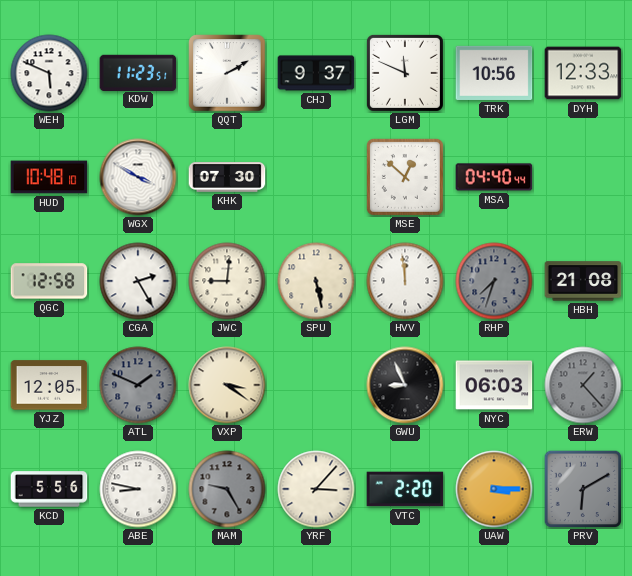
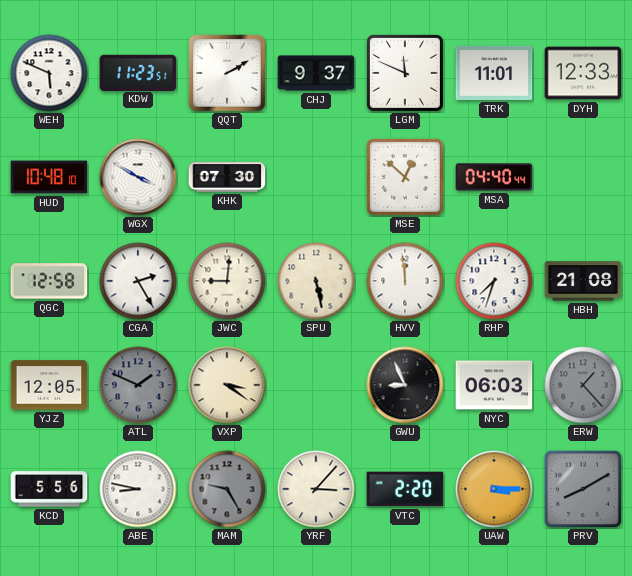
TRK: 10:56 -> 11:01
RHP dial: grey -> white
PRV: 6:10 -> 8:10
